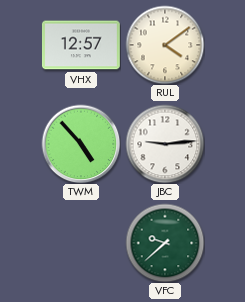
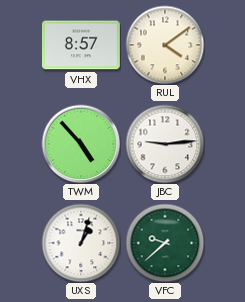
VHX: 12:57 -> 8:57
UXS: none -> 1:03
